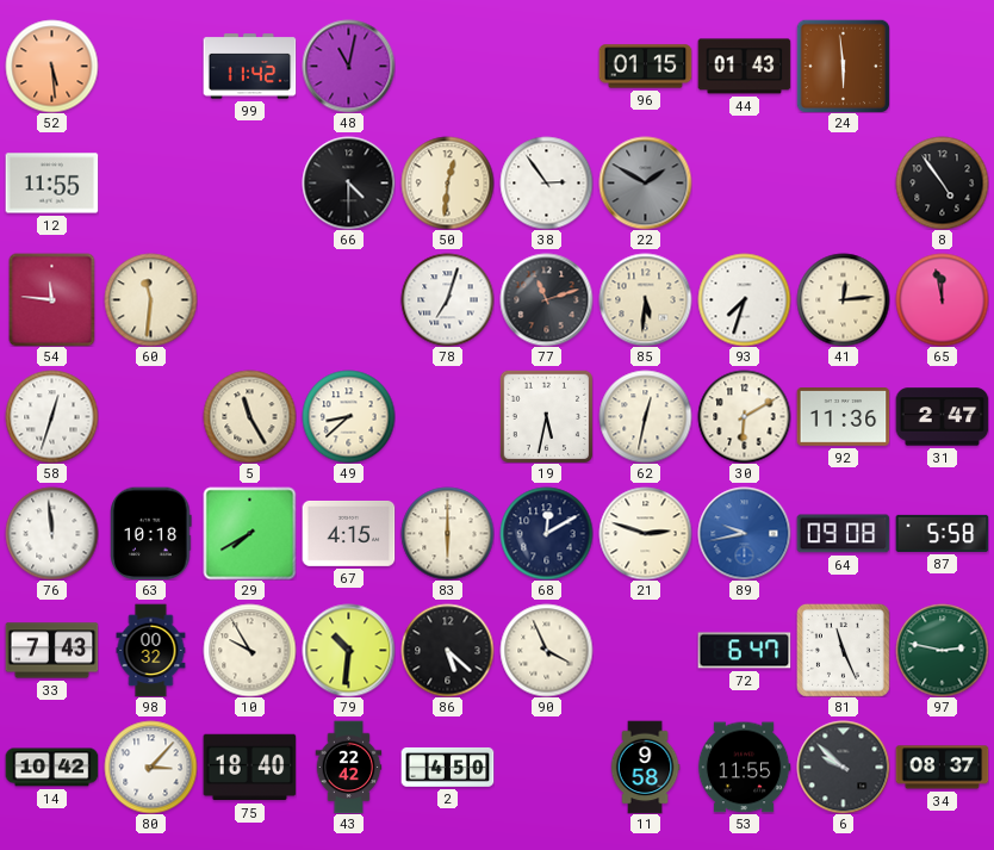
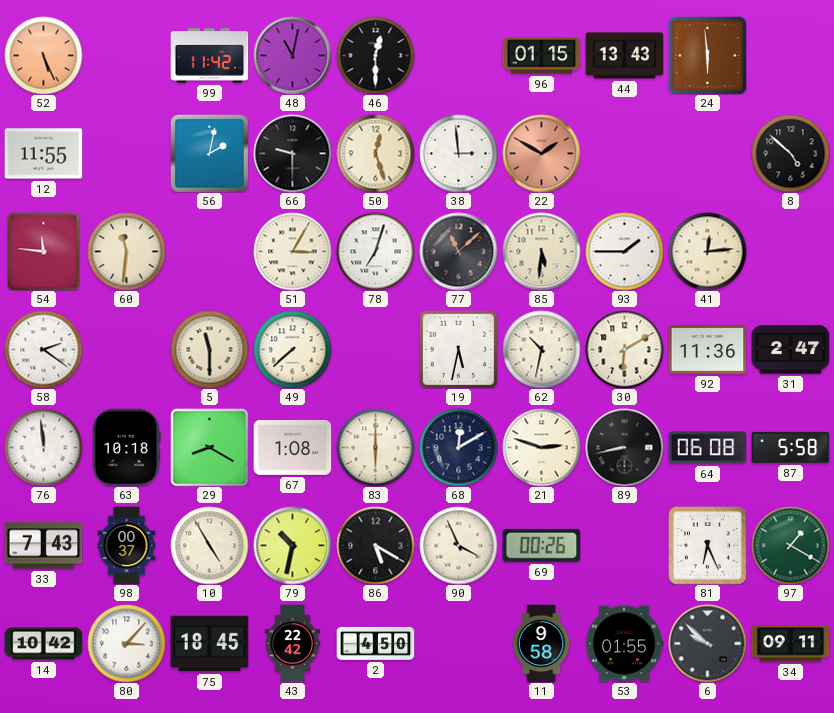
52: 5:29 -> 5:26
46: none -> 12:30
44: 01:43 -> 13:43
56: none -> 2:02
66: 4:30 -> 9:30
50: 12:31 -> 12:27
38: 2:54 -> 2:59
22 dial: grey -> salmon
8: 4:54 -> 4:52
51: none -> 3:05
77: 11:12 -> 11:08
93: 7:33 -> 1:45
65: 11:58 -> none
58: 12:33 -> 2:21
5: 11:25 -> 11:30
49: 8:38 -> 7:38
62: 12:32 -> 10:32
29: 7:40 -> 8:20
67: 4:15 -> 1:08
89: 9:43 -> 8:43
89 dial: blue -> black
64: 09:08 -> 06:08
98: 00:32 -> 00:37
10: 9:55 -> 4:55
79: 10:31 -> 10:32
86: 5:22 -> 5:20
69: none -> 00:26
72: 6:47 -> none
81: 11:26 -> 6:26
97: 2:47 -> 1:20
75: 18:40 -> 18:45
53: 11:55 -> 01:55
34: 08:37 -> 09:11
